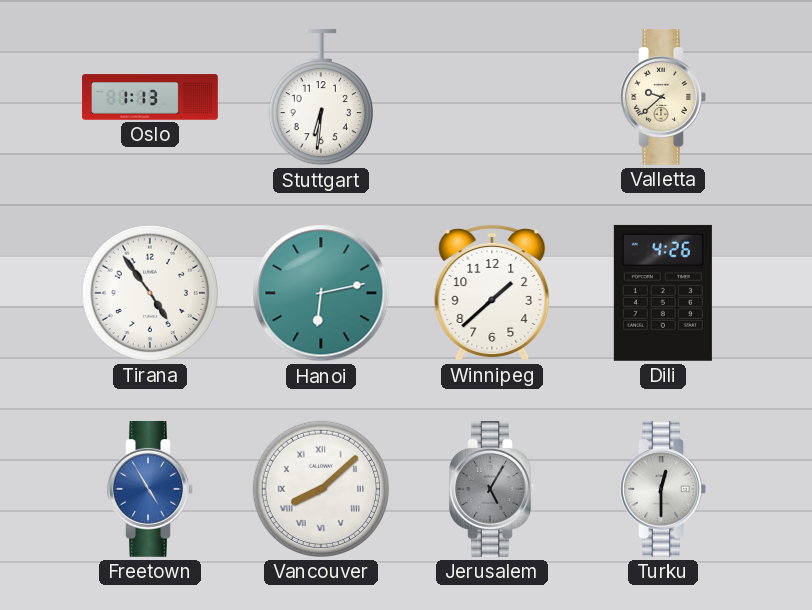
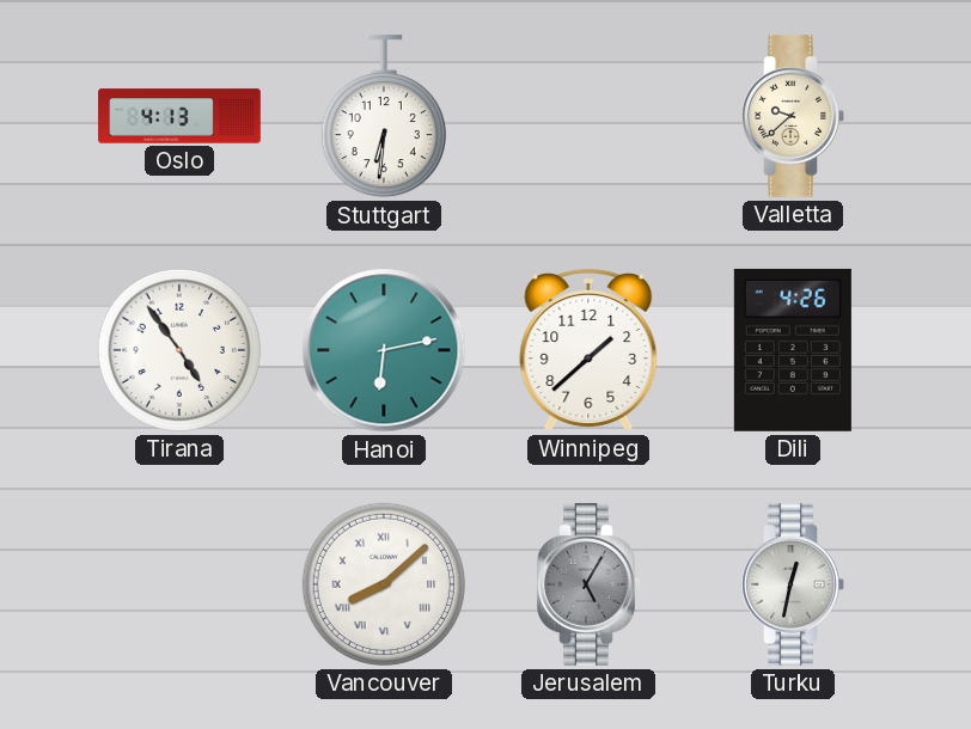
Oslo: 1:13 -> 4:13
Freetown: 4:55 -> none
Turku: 12:30 -> 12:32
